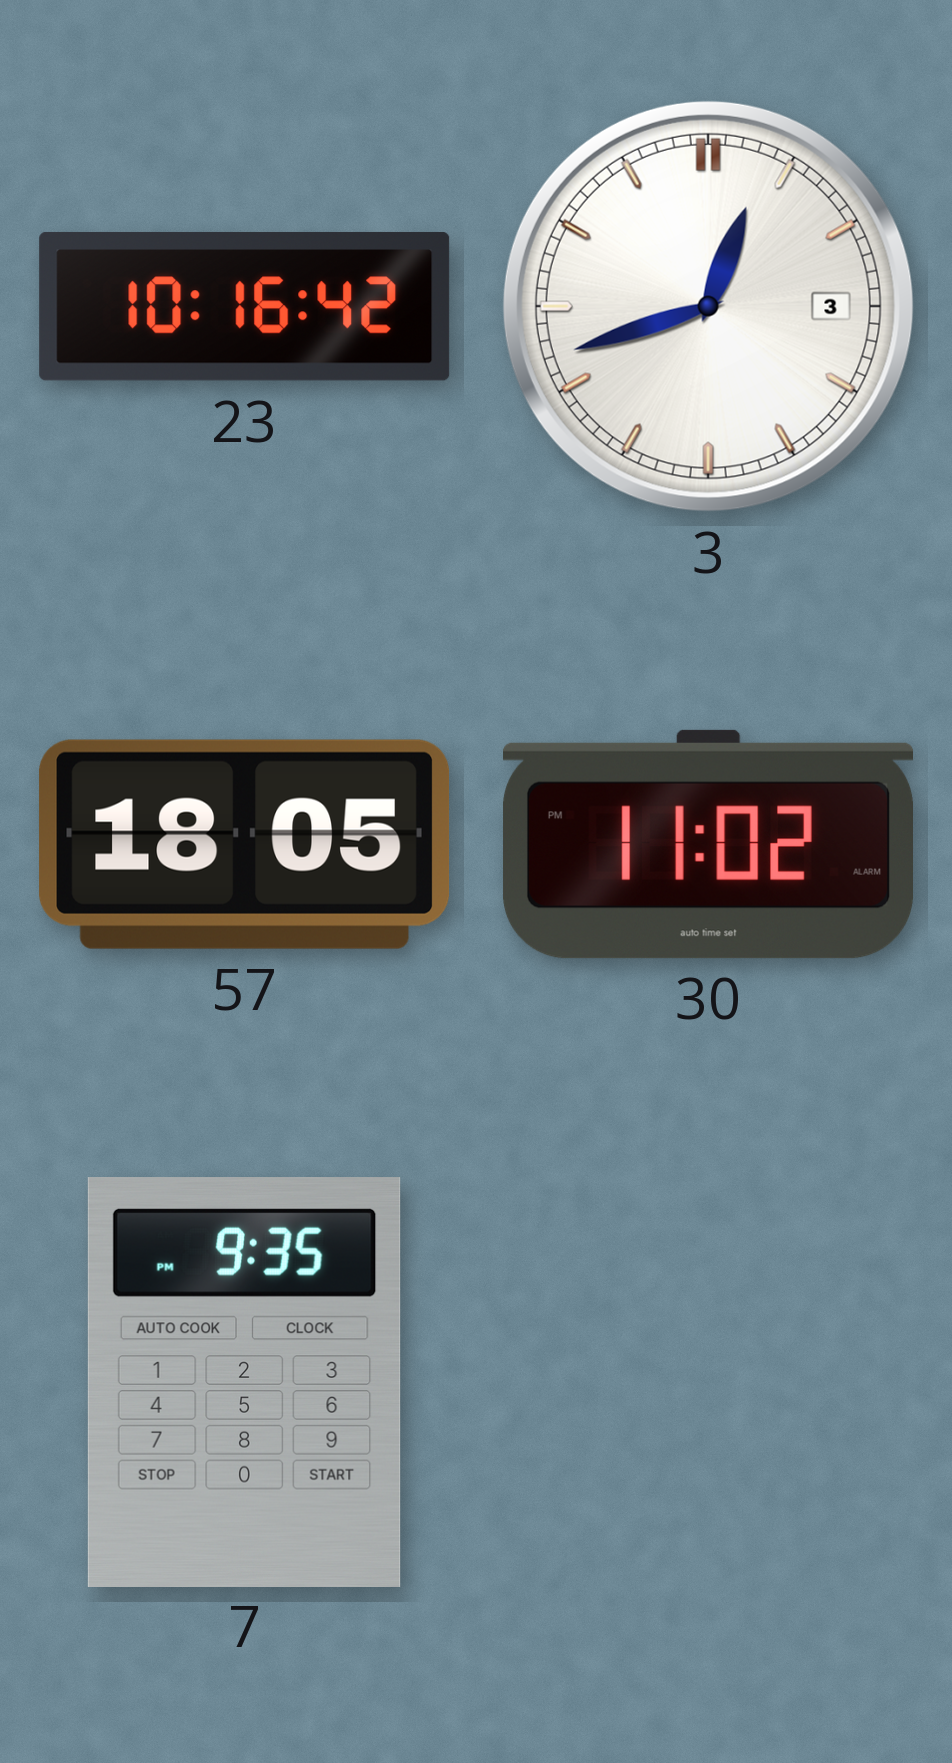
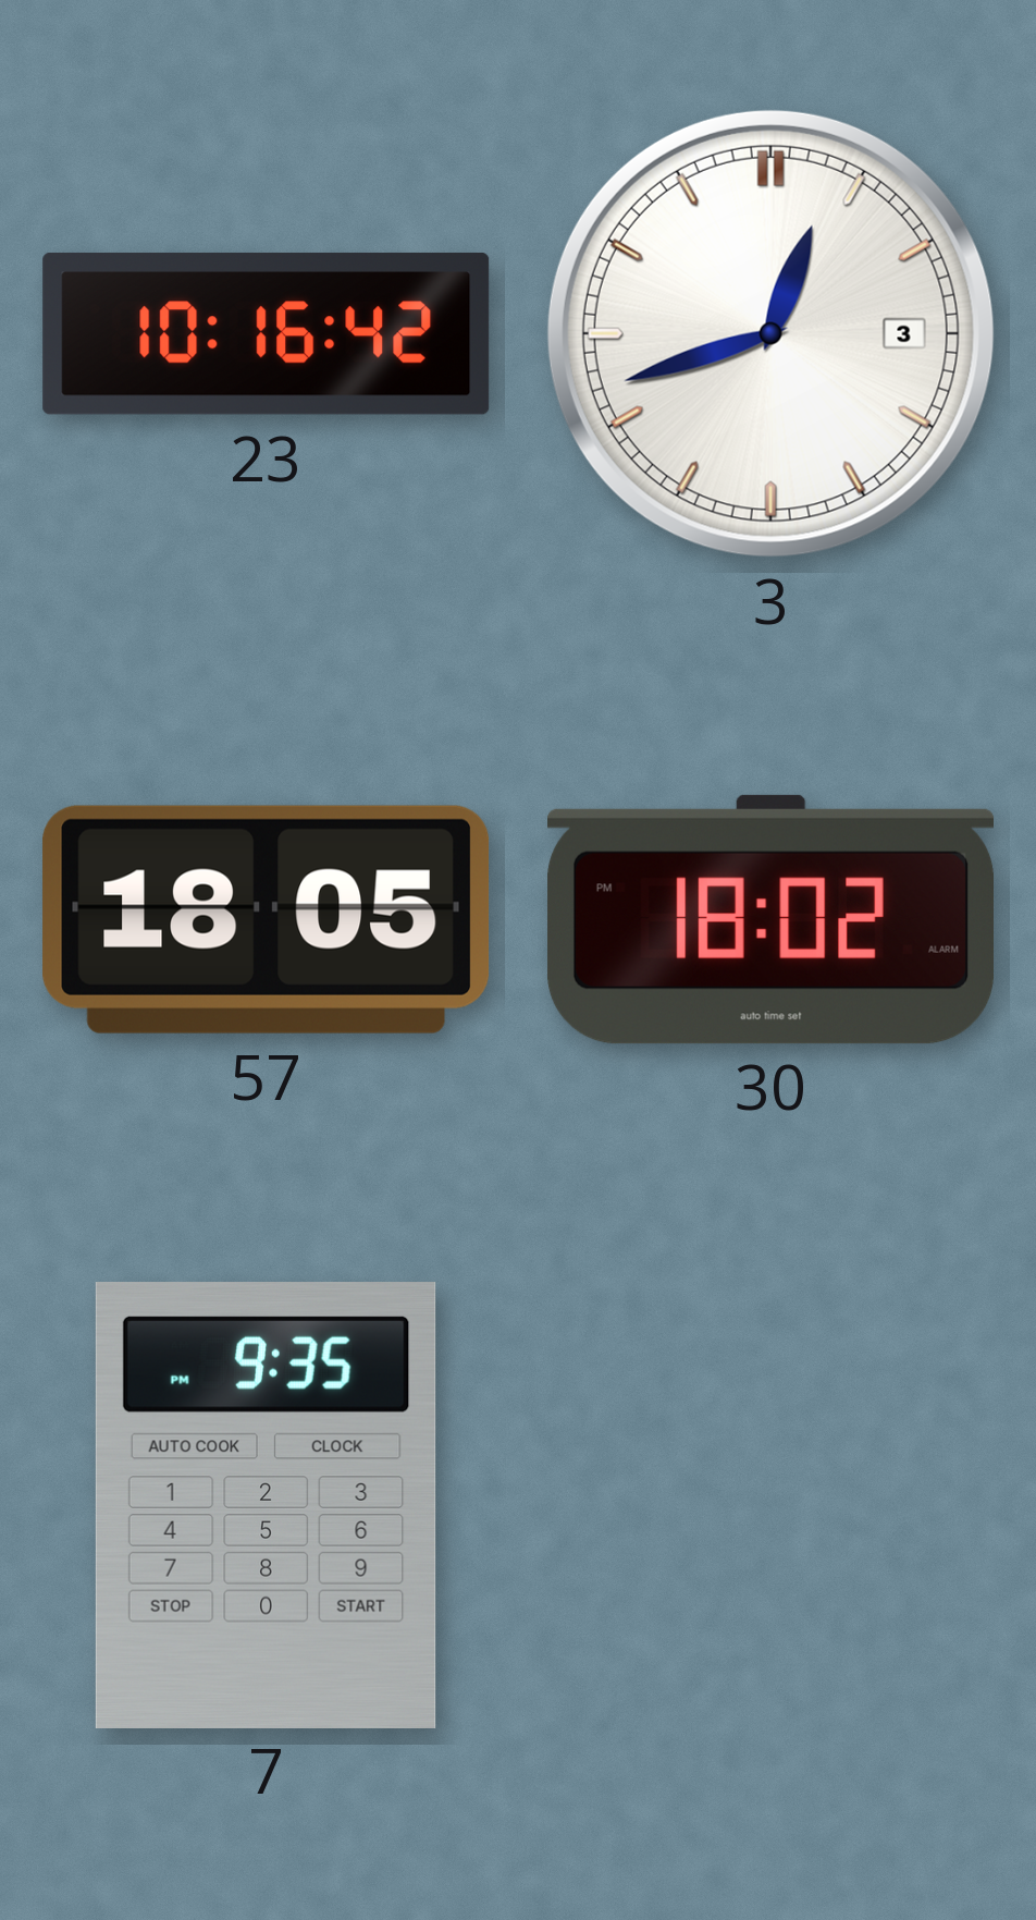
30: 11:02 -> 18:02
